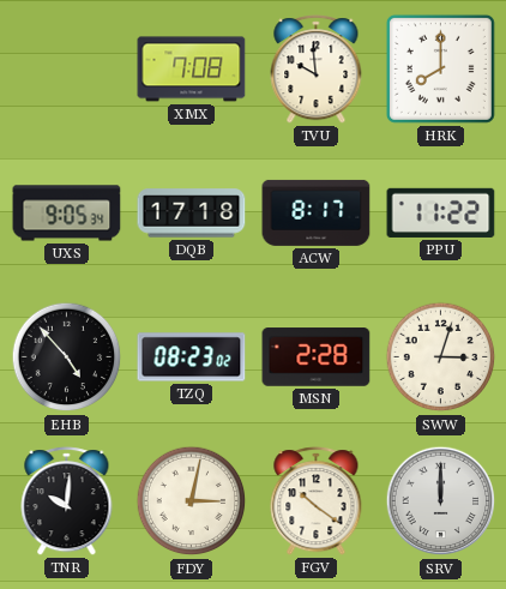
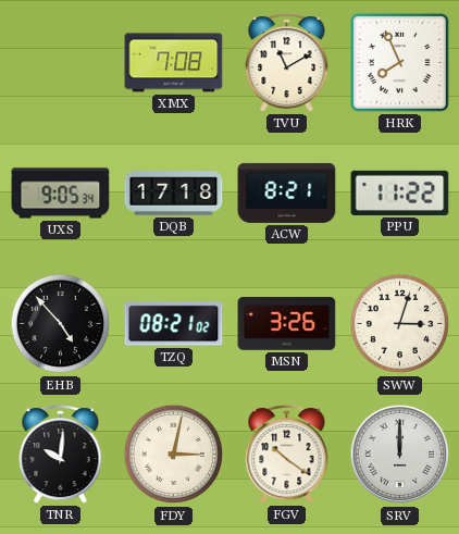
TVU: 9:59 -> 11:10
HRK: 8:00 -> 7:56
ACW: 8:17 -> 8:21
TZQ: 08:23 -> 08:21
MSN: 2:28 -> 3:26
